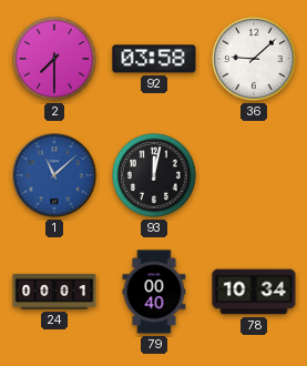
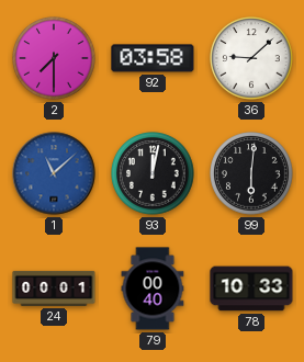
99: none -> 6:01
78: 10:34 -> 10:33
